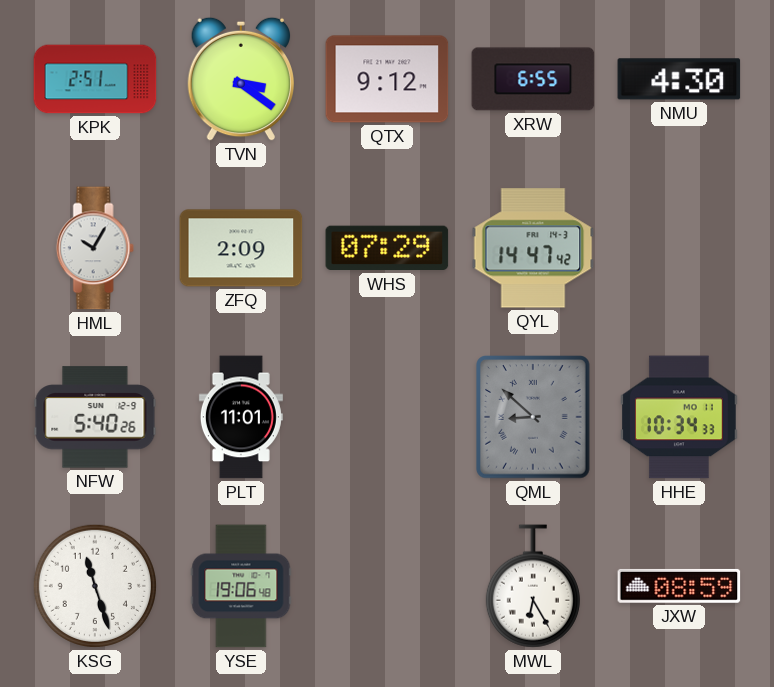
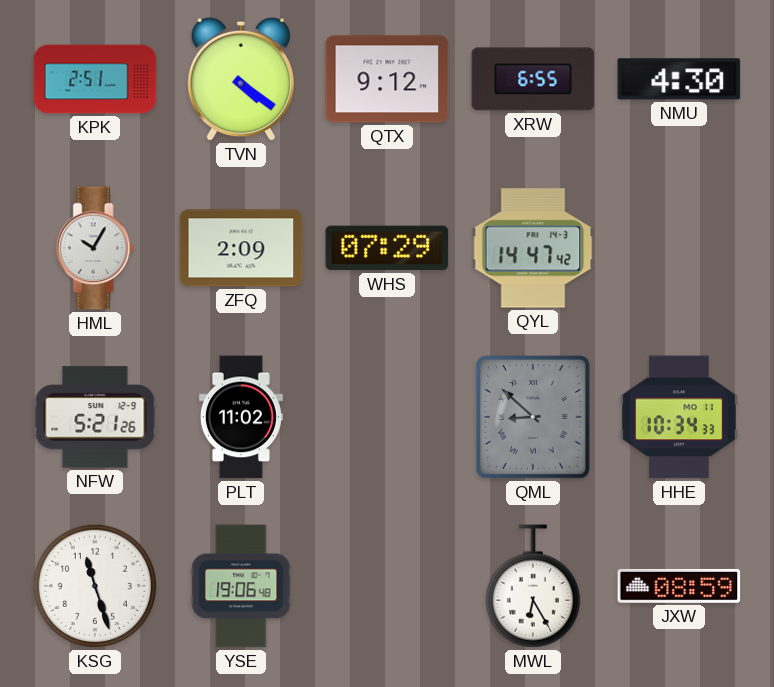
TVN: 3:21 -> 4:21
NFW: 5:40 -> 5:21
PLT: 11:01 -> 11:02
